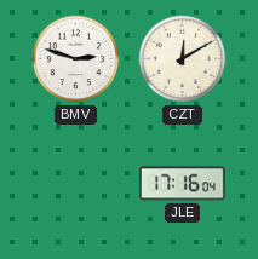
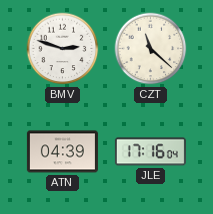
CZT: 12:10 -> 11:22
ATN: none -> 04:39
